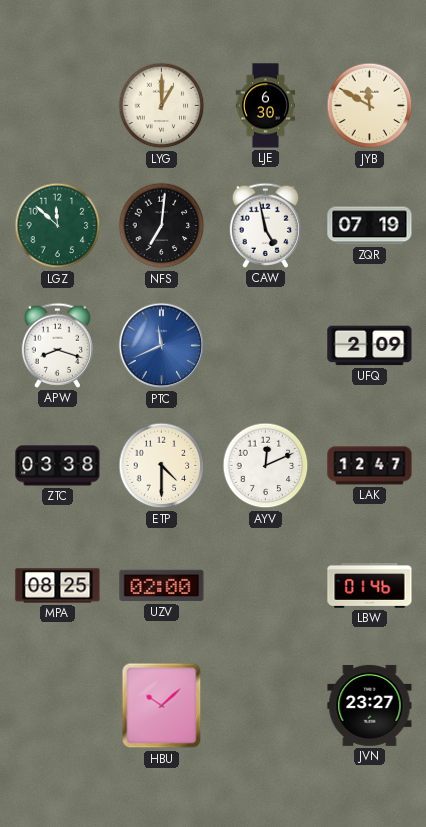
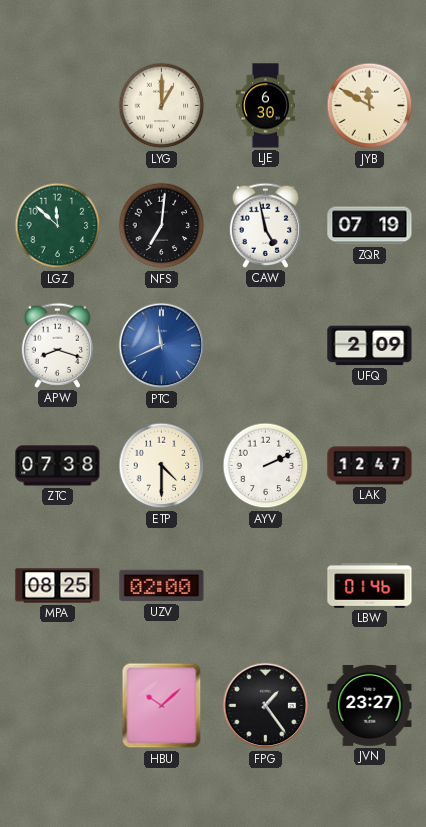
ZTC: 03:38 -> 07:38
AYV: 12:11 -> 2:11
FPG: none -> 1:24
